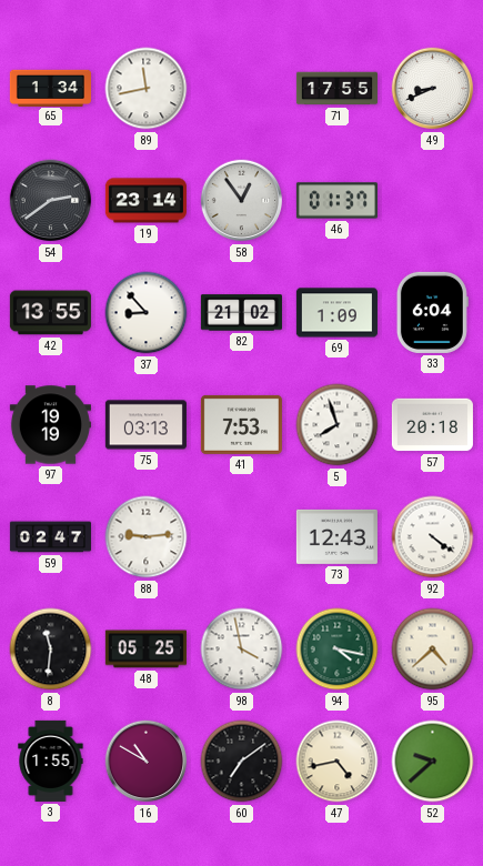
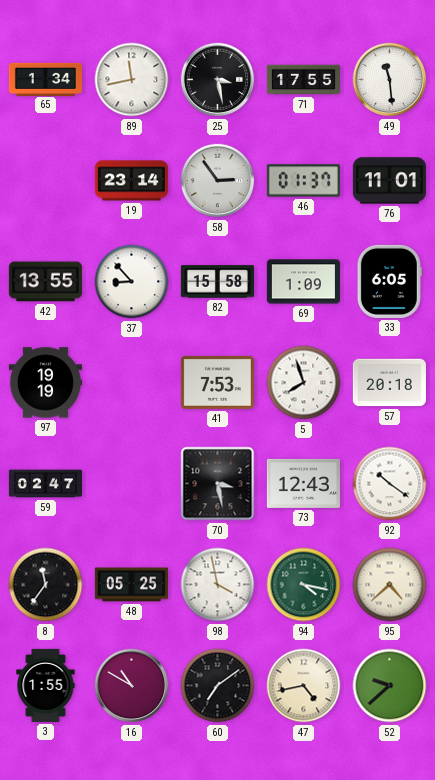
25: none -> 3:28
49: 8:41 -> 11:29
54: 2:39 -> none
58: 12:54 -> 2:54
76: none -> 11:01
82: 21:02 -> 15:58
33: 6:04 -> 6:05
75: 03:13 -> none
88: 9:14 -> none
70: none -> 3:28
92: 4:21 -> 10:21
8: 11:31 -> 11:36
